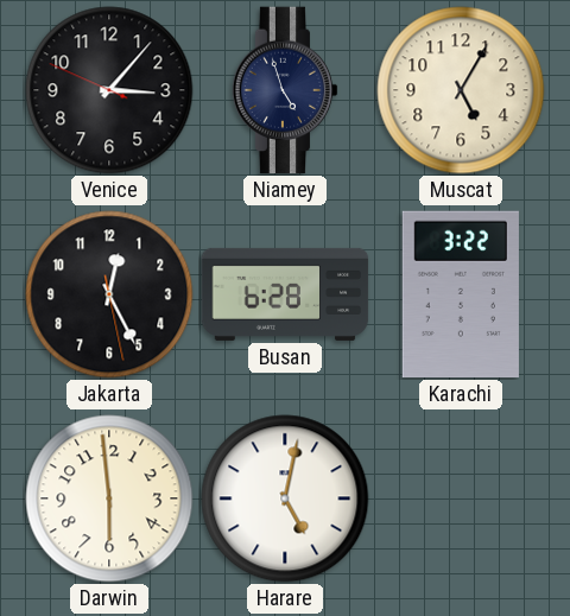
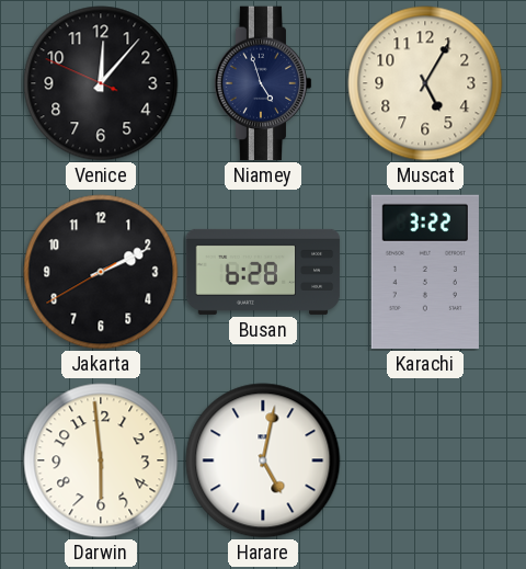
Venice: 3:06 -> 12:06
Jakarta: 12:25 -> 2:10
